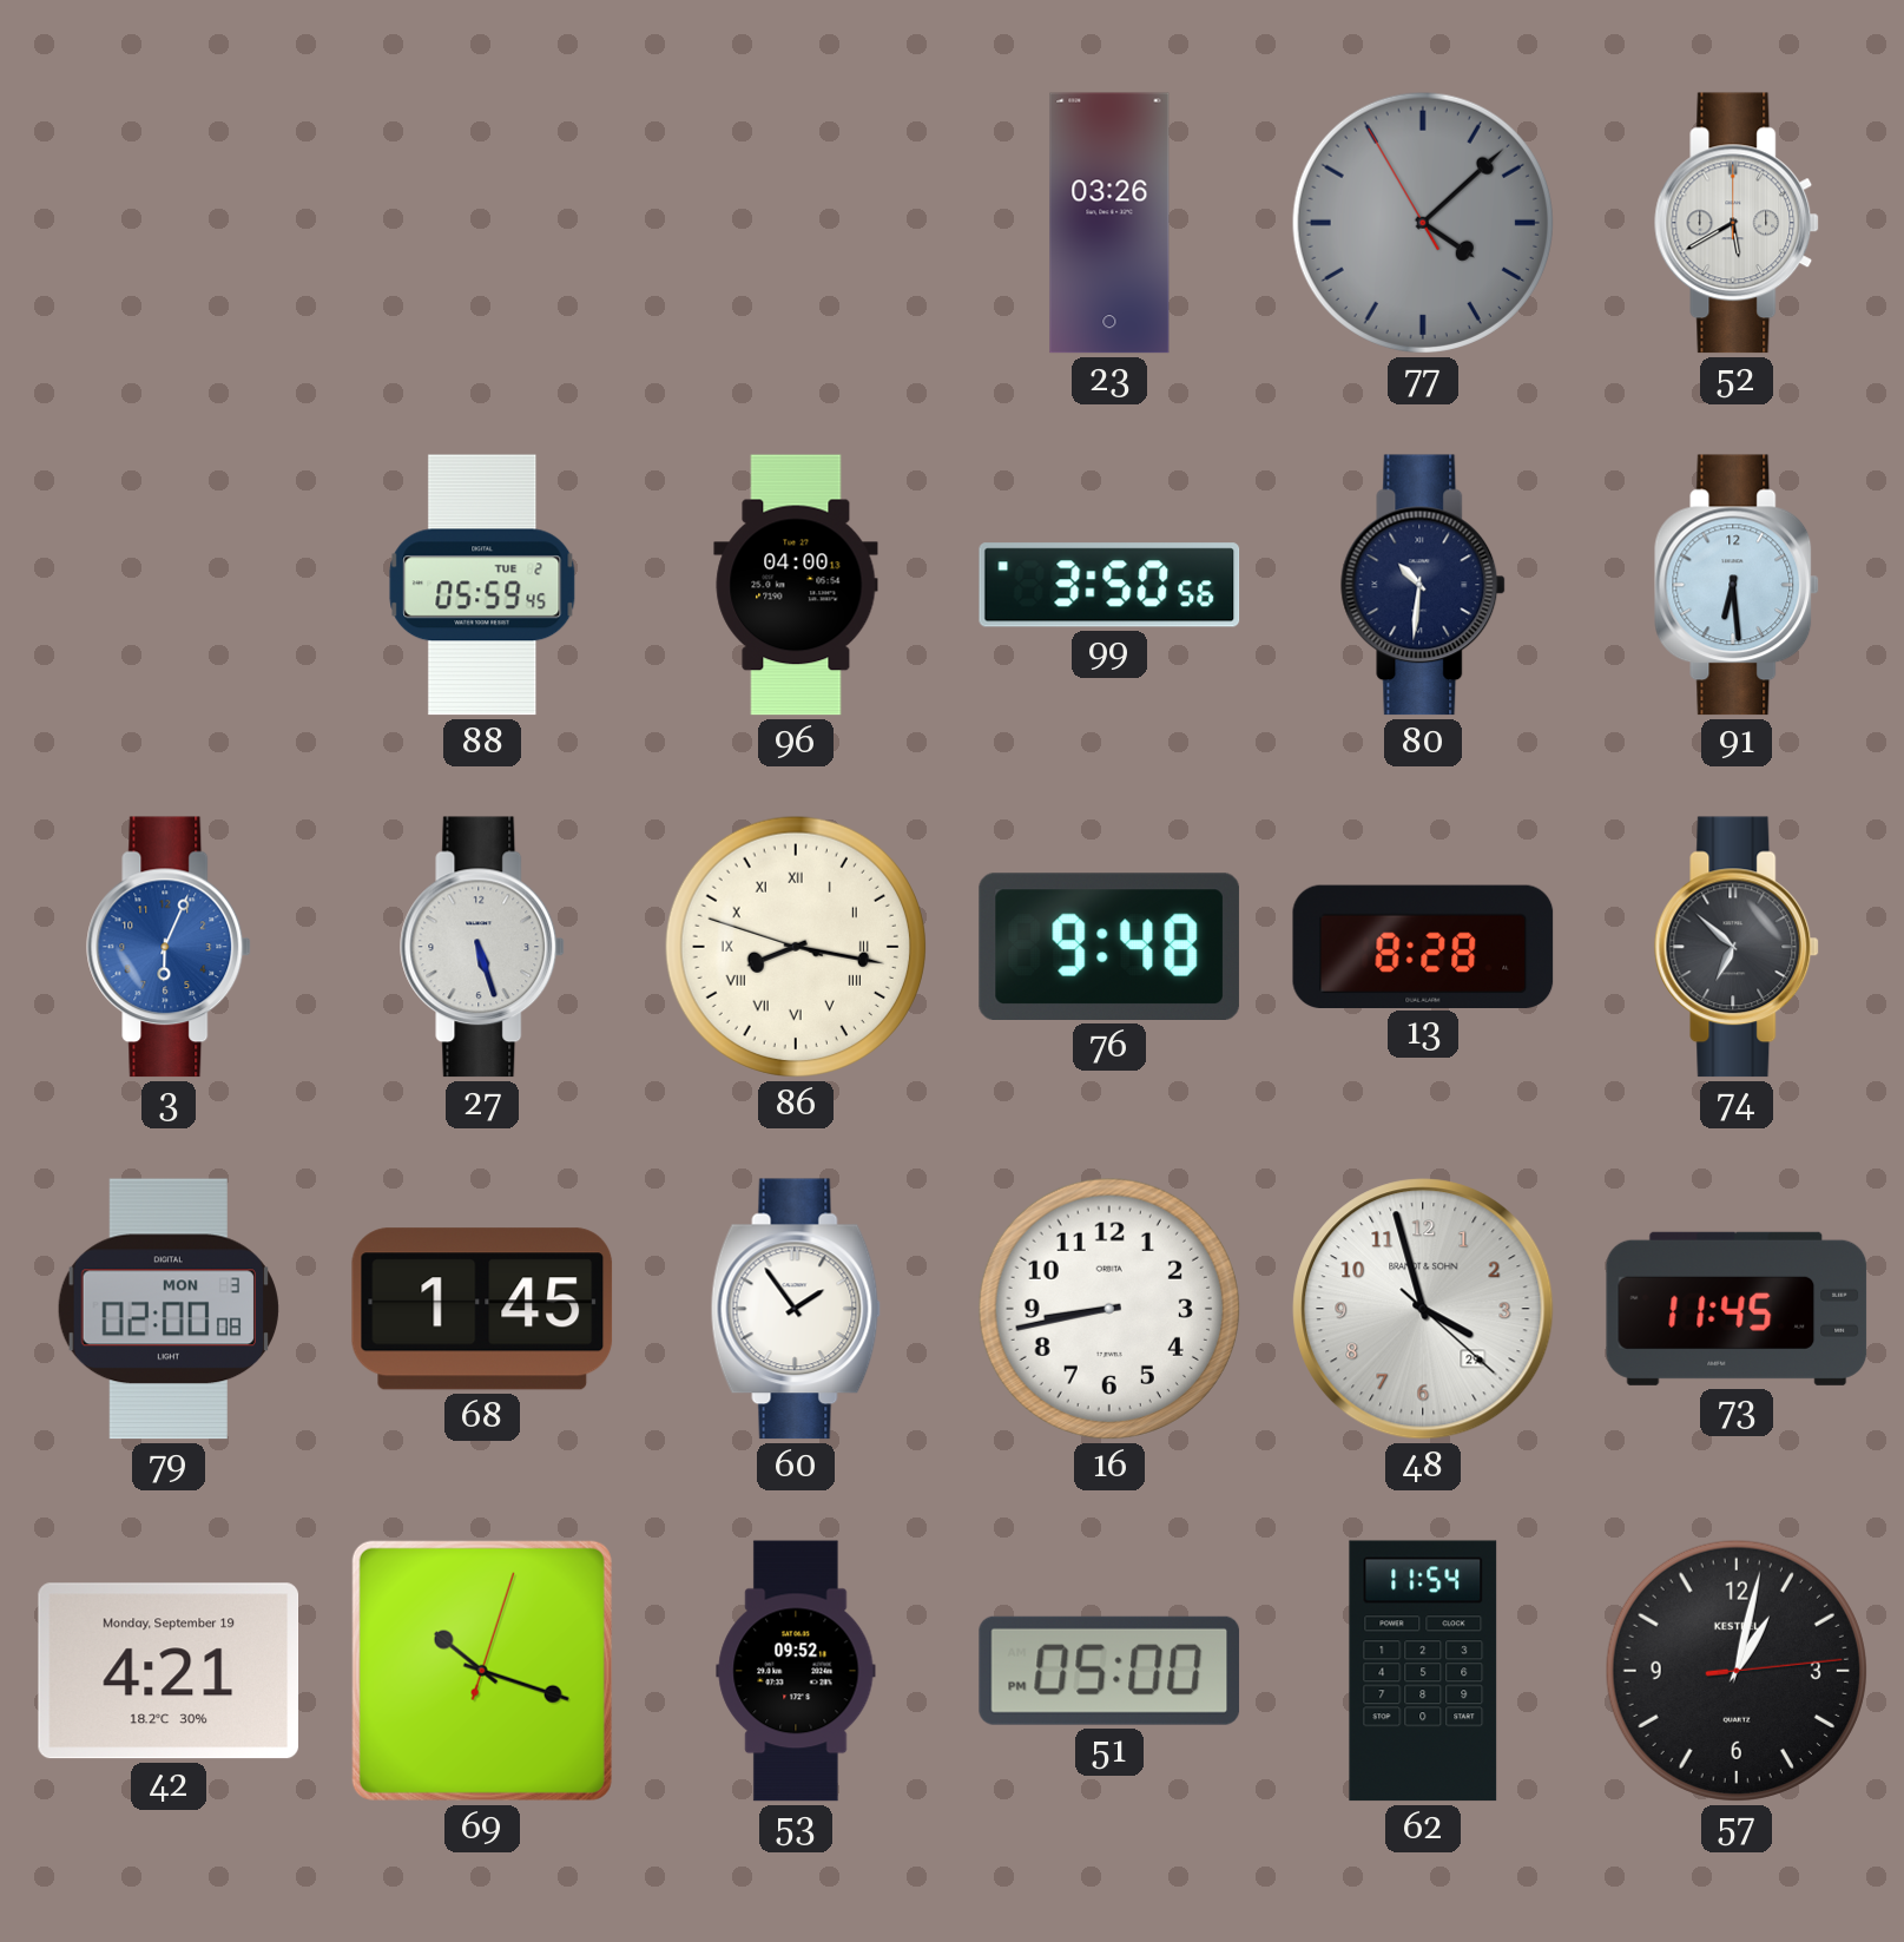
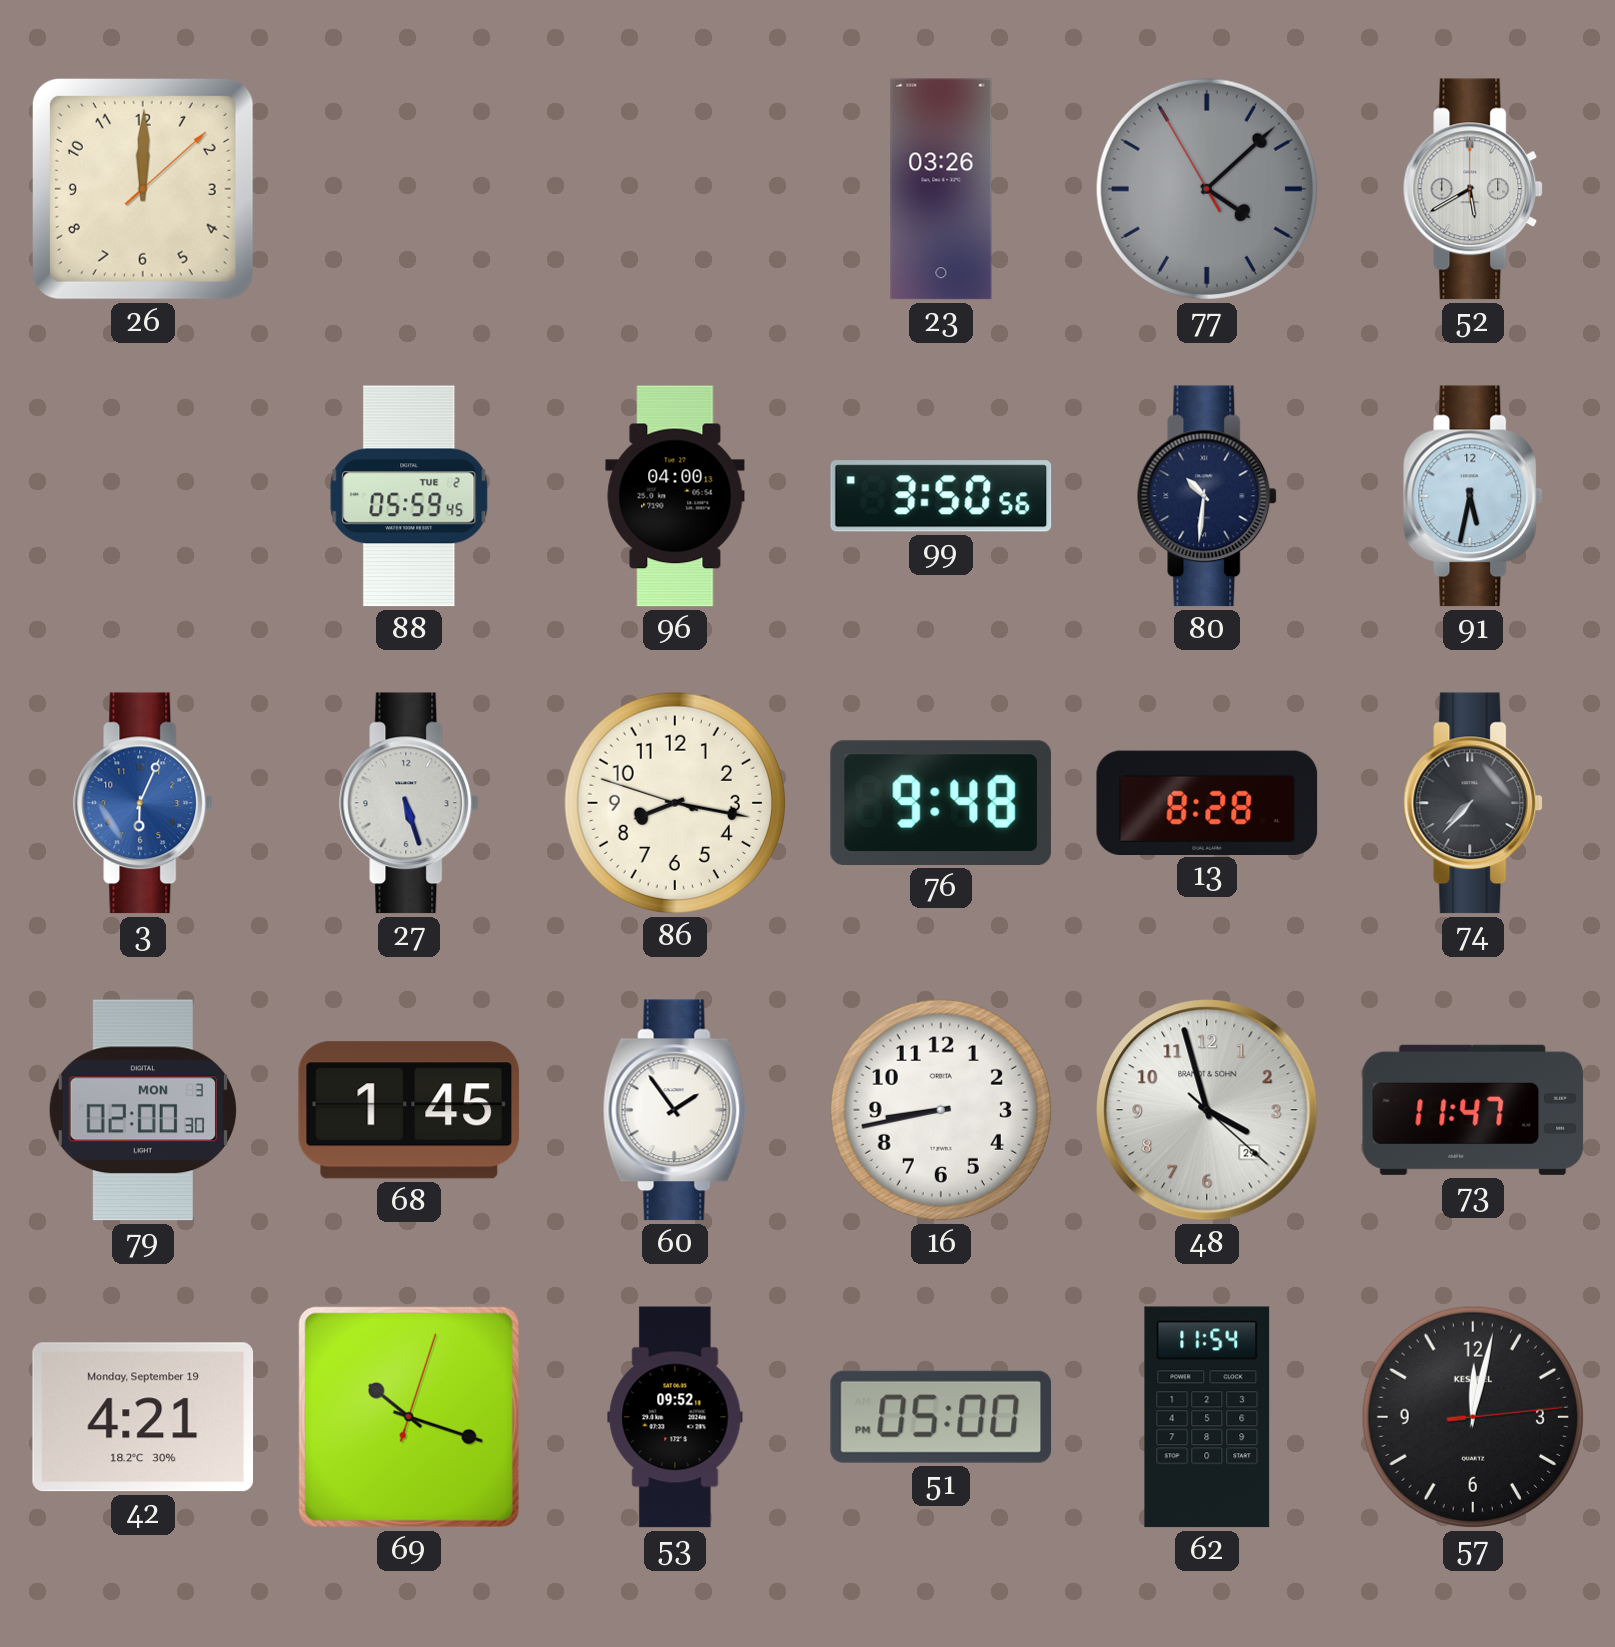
26: none -> 12:00
91: 6:29 -> 5:32
86 numerals: Roman -> Arabic
74: 6:52 -> 7:37
79: 02:00:08 -> 02:00:30
73: 11:45 -> 11:47
57: 1:02 -> 12:02
